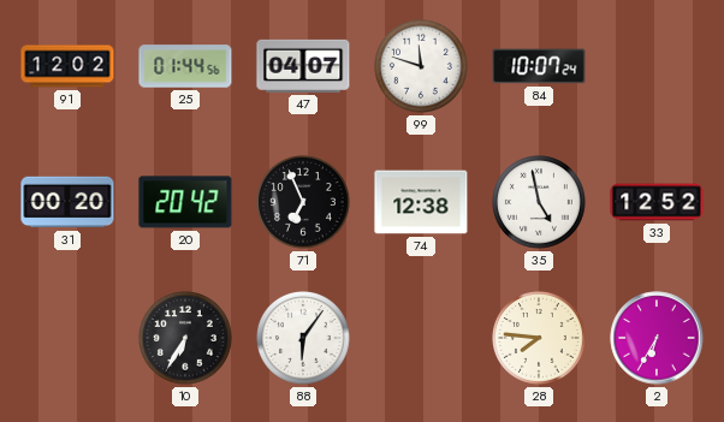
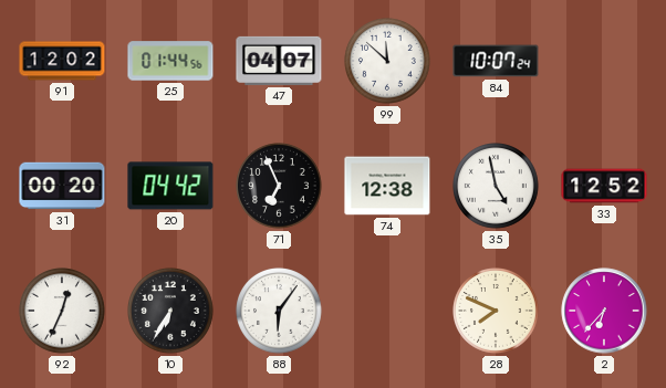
99: 11:48 -> 11:52
20: 20:42 -> 04:42
92: none -> 12:34
28: 7:46 -> 7:49
2: 6:35 -> 6:37
